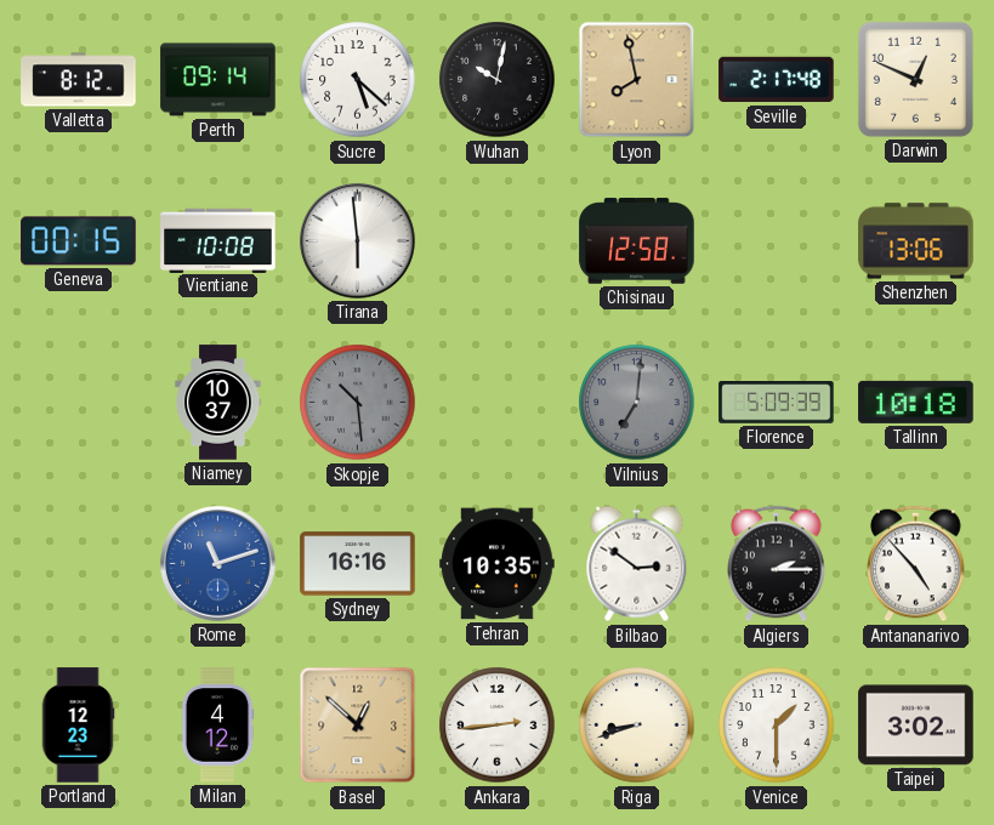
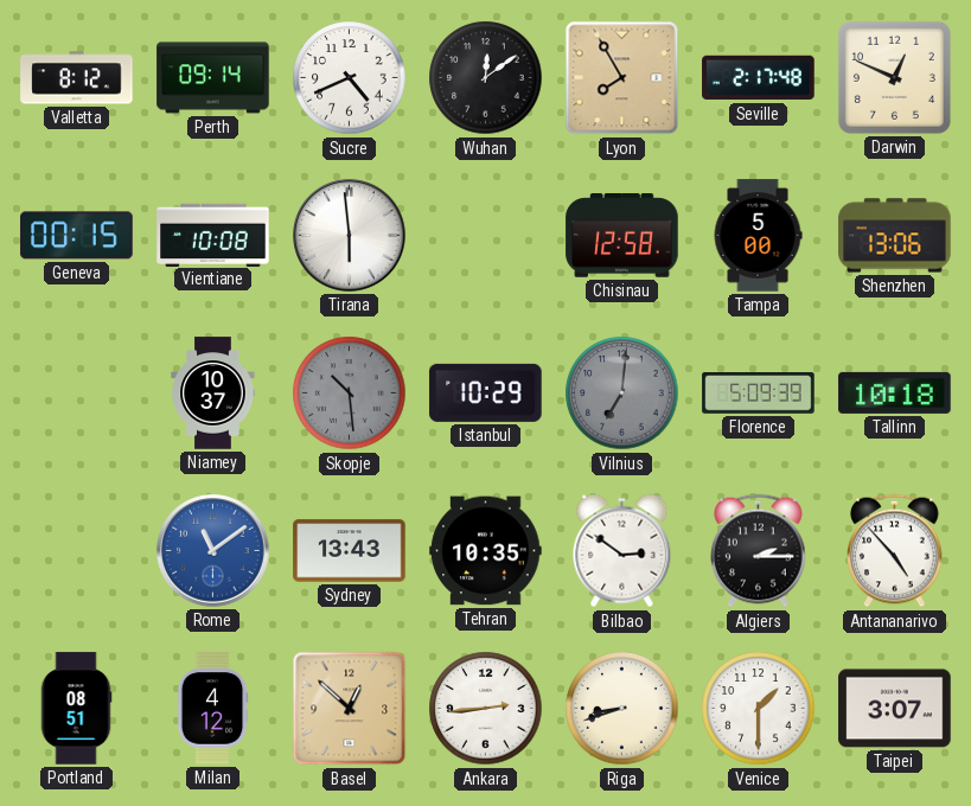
Sucre: 5:22 -> 4:41
Wuhan: 10:02 -> 12:09
Lyon: 7:58 -> 7:55
Tampa: none -> 5:00
Istanbul: none -> 10:29
Rome: 11:12 -> 11:09
Sydney: 16:16 -> 13:43
Portland: 12:23 -> 08:51
Taipei: 3:02 -> 3:07
